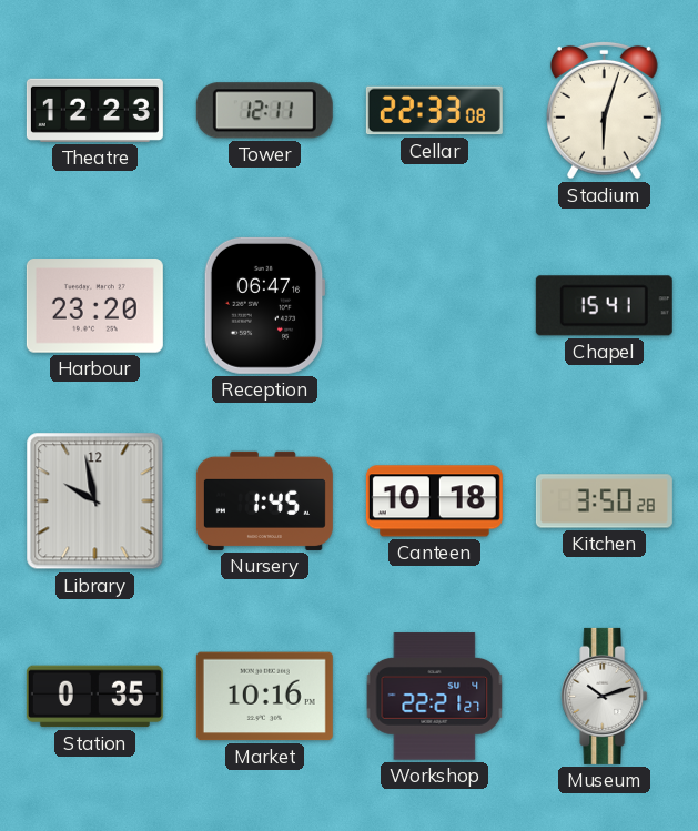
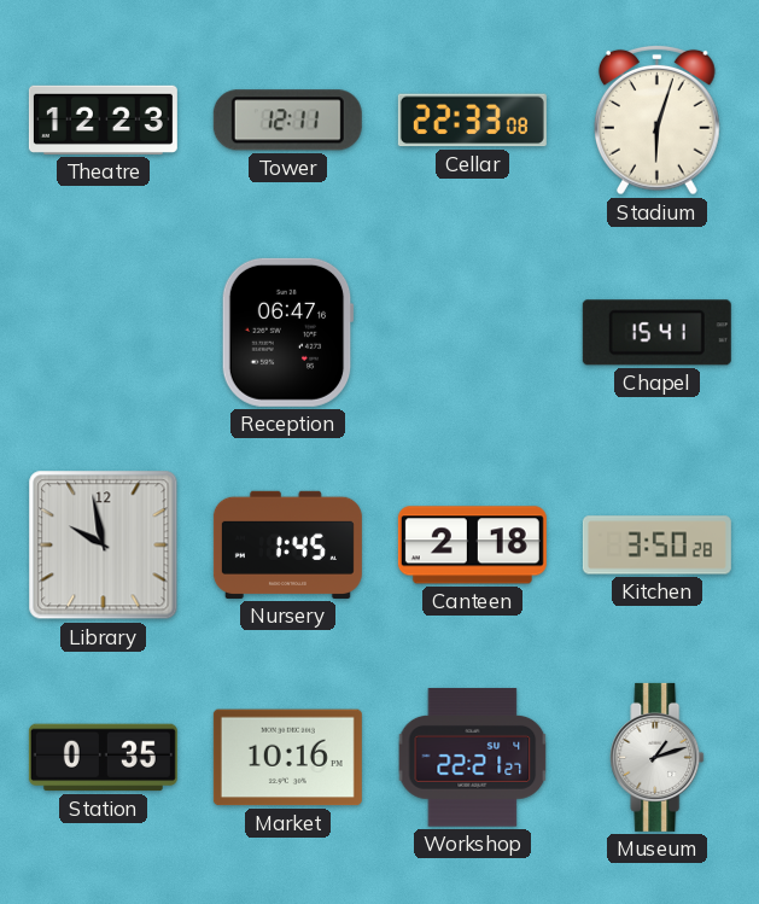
Harbour: 23:20 -> none
Canteen: 10:18 -> 2:18
Museum: 10:12 -> 1:12
